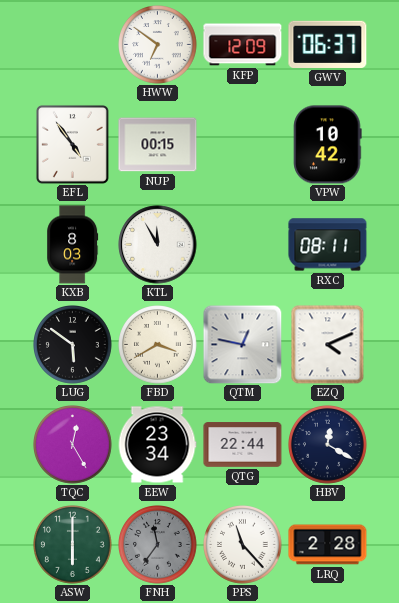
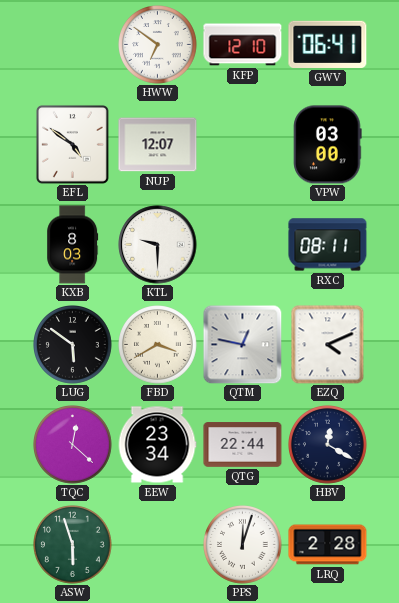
KFP: 12:09 -> 12:10
GWV: 06:37 -> 06:41
EFL: 4:54 -> 4:51
NUP: 00:15 -> 12:07
VPW: 10:42 -> 03:00
KTL: 11:55 -> 9:30
TQC: 12:25 -> 12:22
ASW: 6:00 -> 5:57
FNH: 11:36 -> none
PPS: 11:23 -> 12:03
